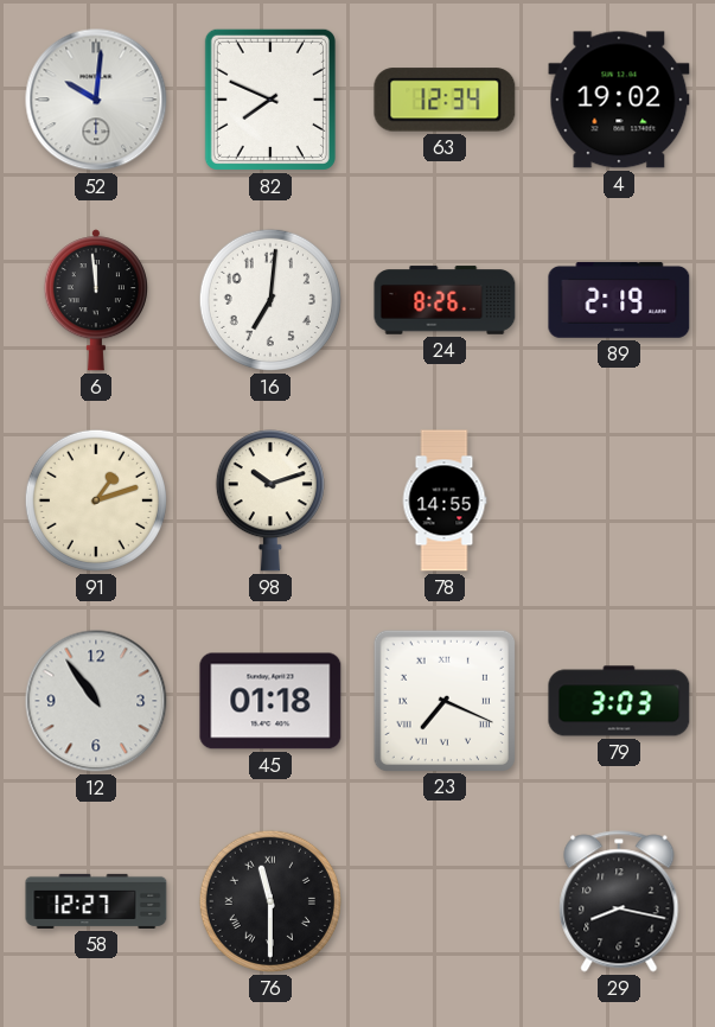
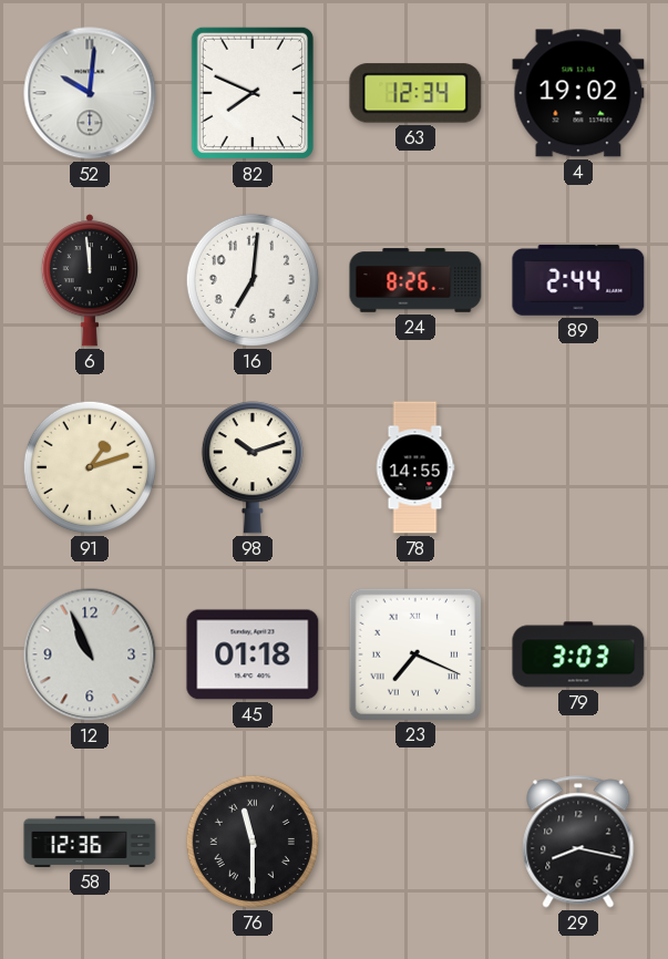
89: 2:19 -> 2:44
12: 10:54 -> 10:56
58: 12:27 -> 12:36
